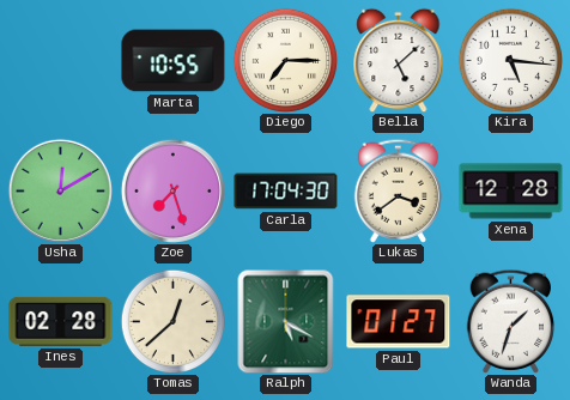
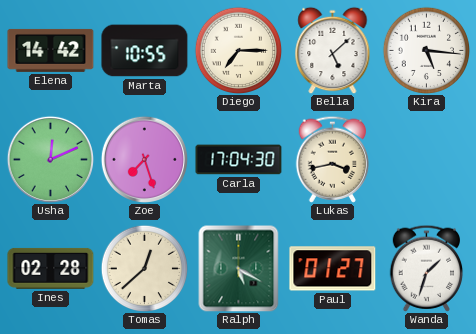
Elena: none -> 14:42
Usha: 12:10 -> 12:11
Lukas: 3:39 -> 3:43
Xena: 12:28 -> none
